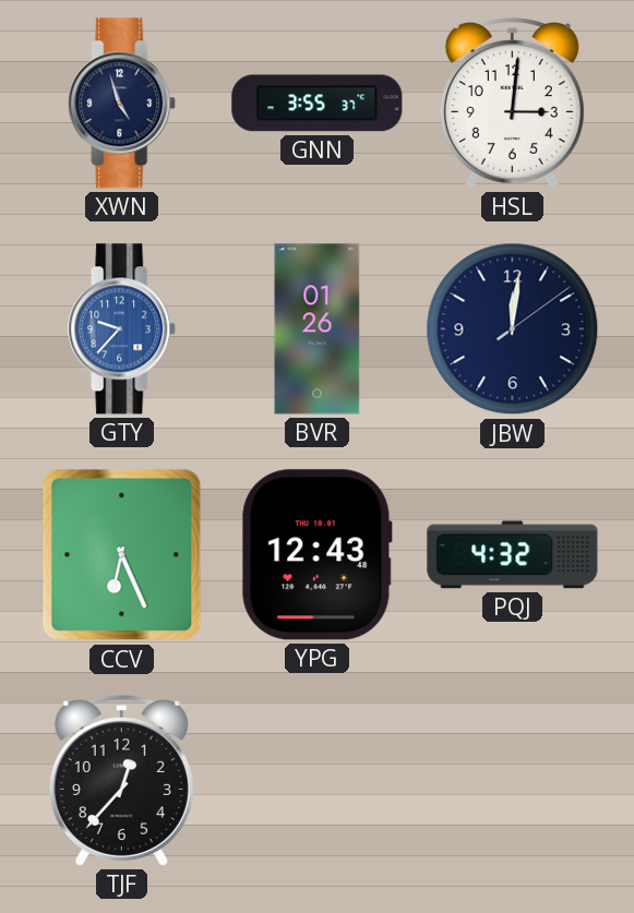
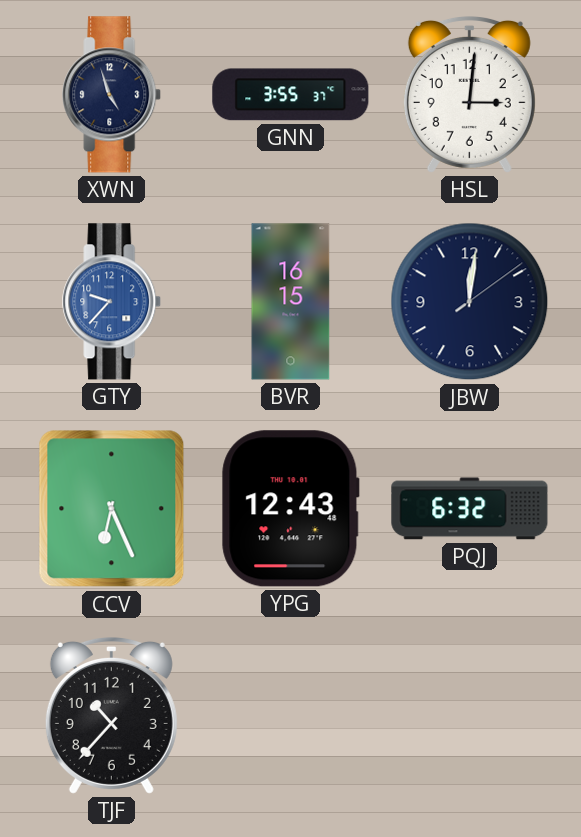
BVR: 01:26 -> 16:15
PQJ: 4:32 -> 6:32
TJF: 12:37 -> 10:37
